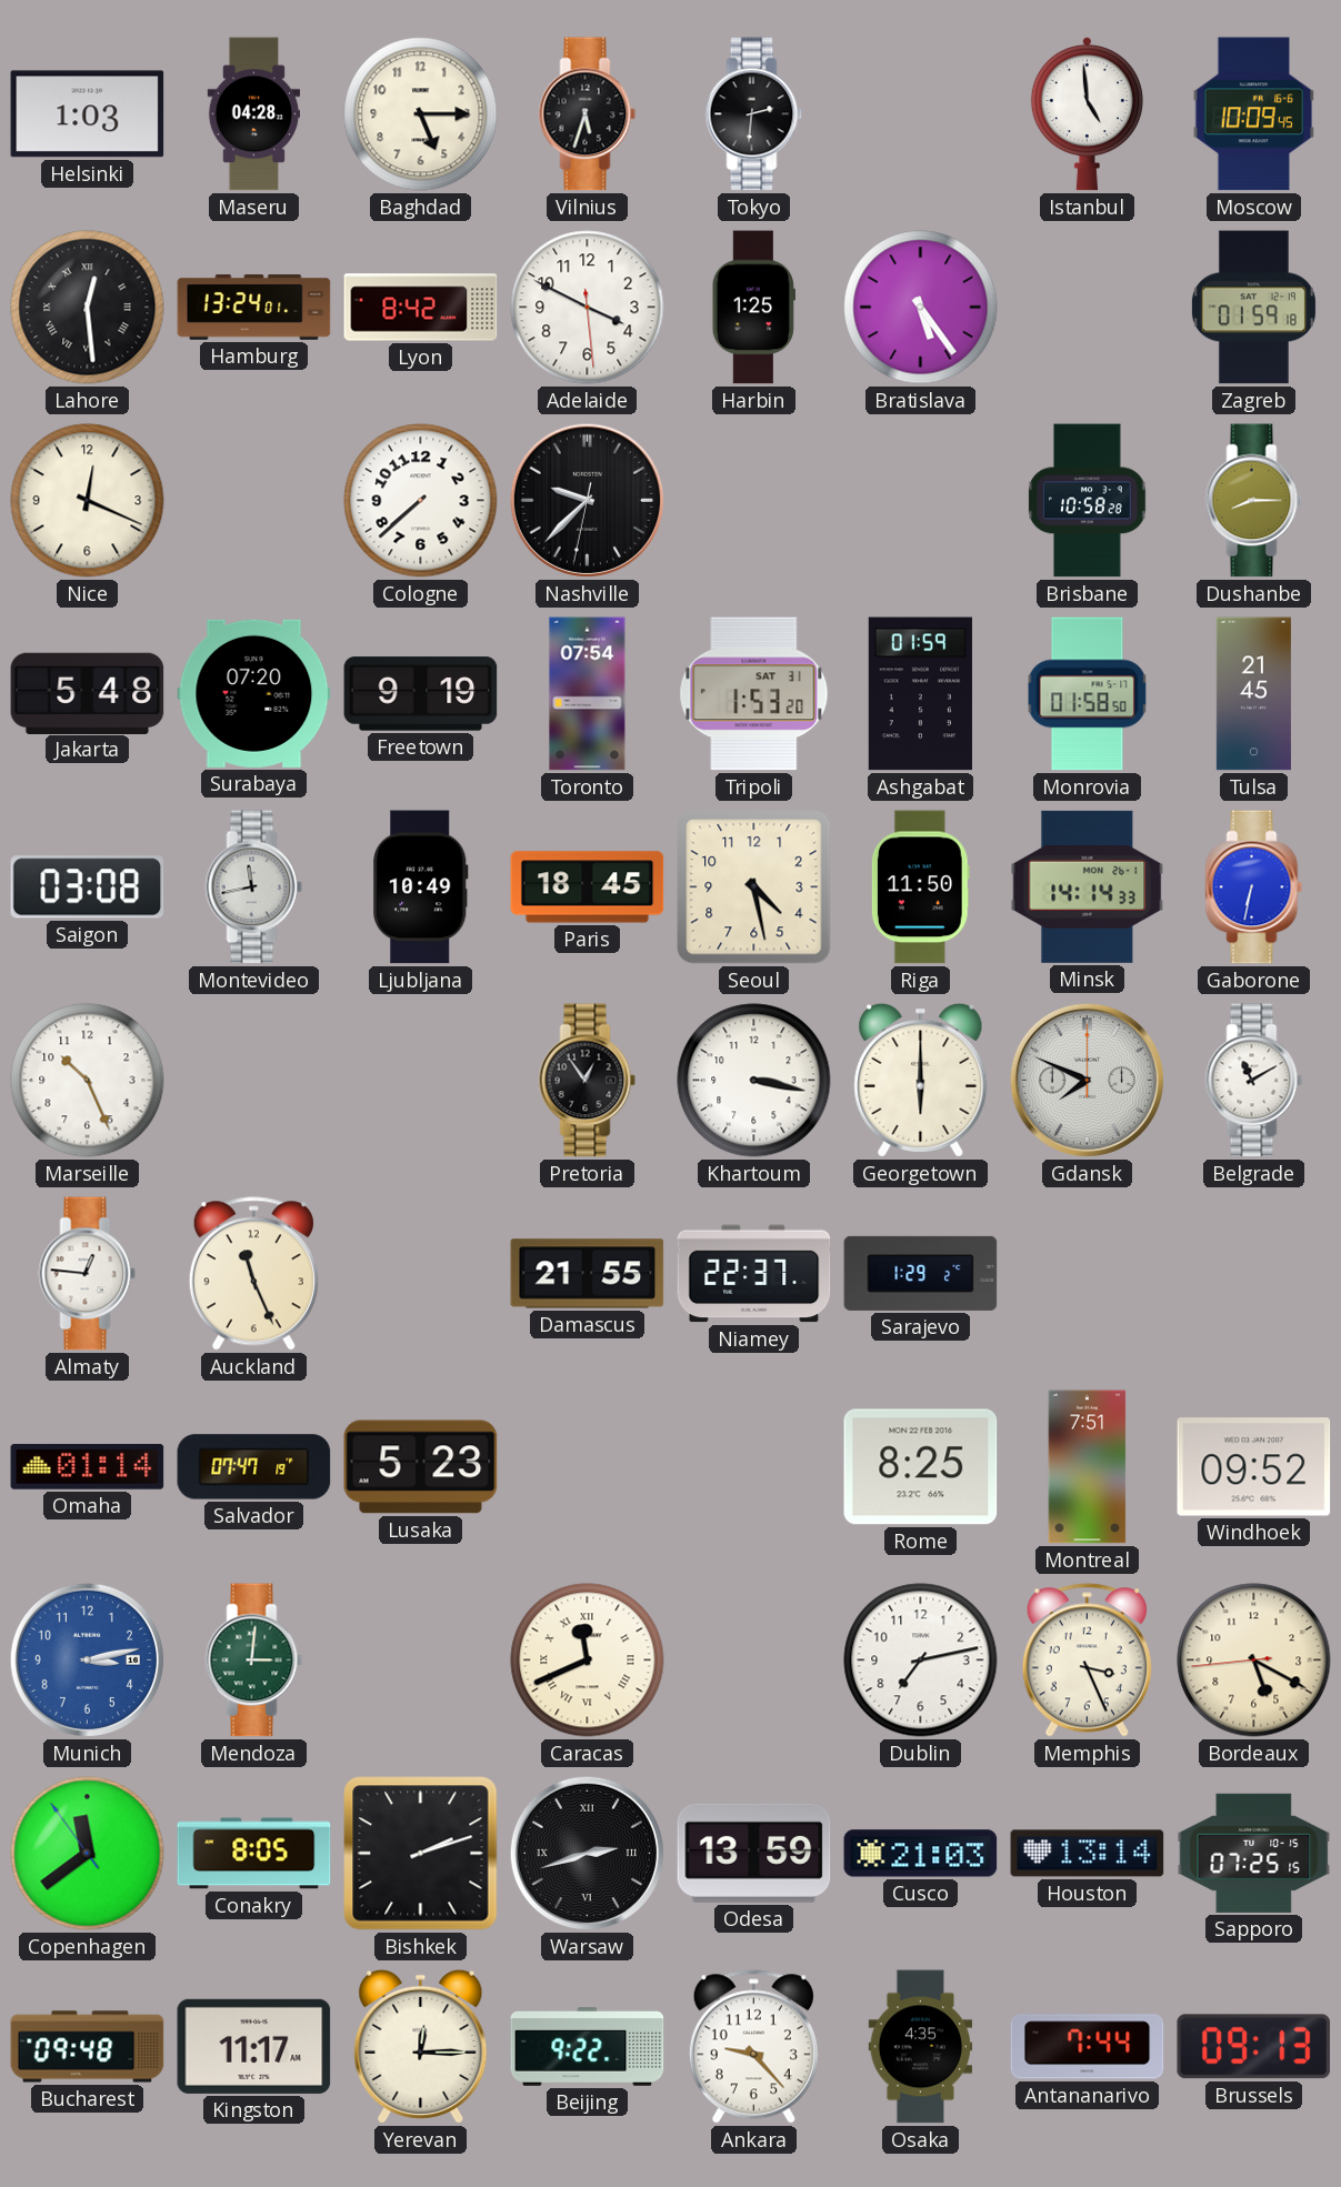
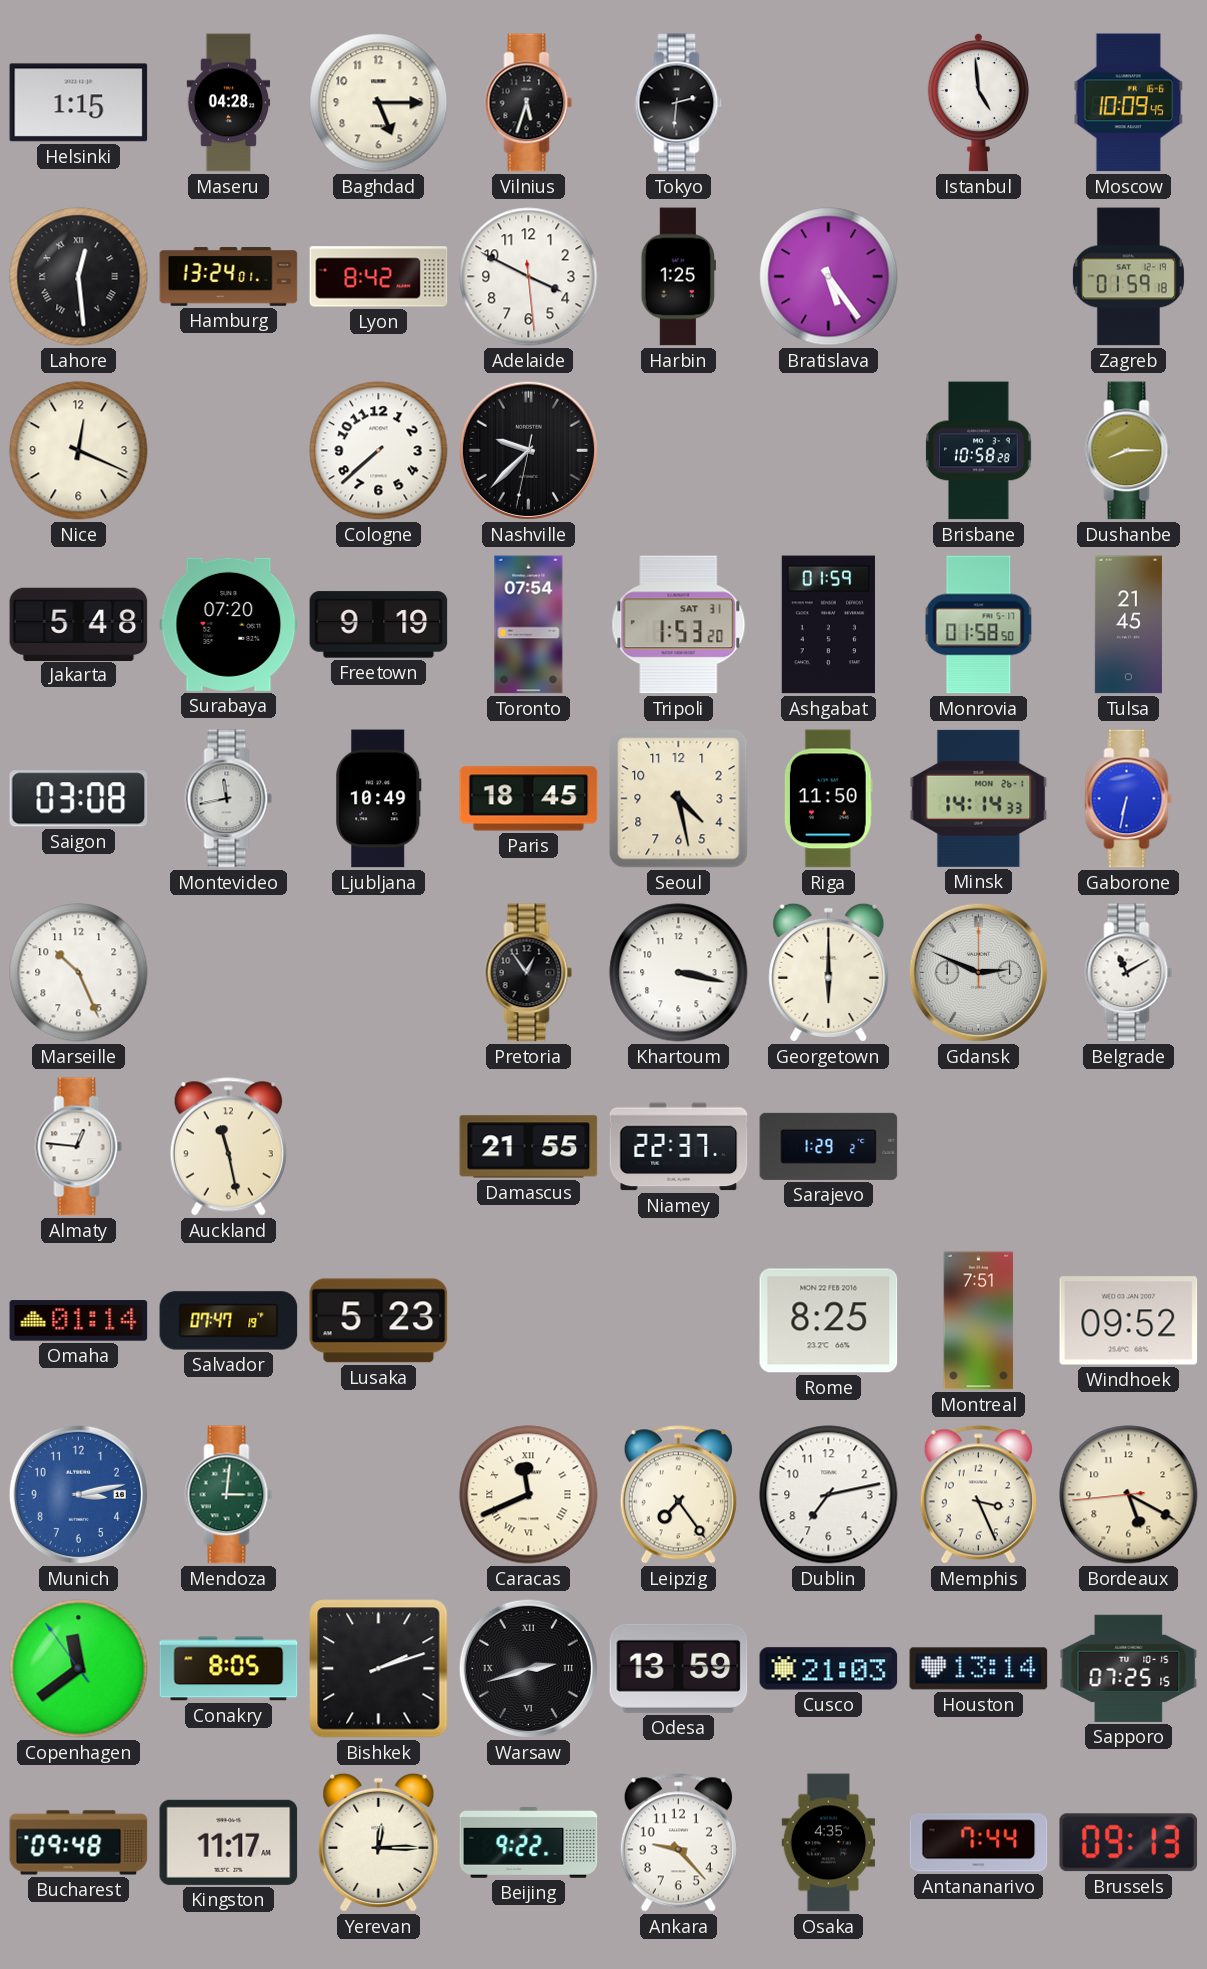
Helsinki: 1:03 -> 1:15
Gdansk: 7:49 -> 2:49
Auckland: 11:26 -> 11:28
Leipzig: none -> 7:24
